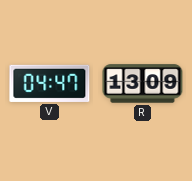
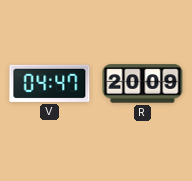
R: 13:09 -> 20:09
